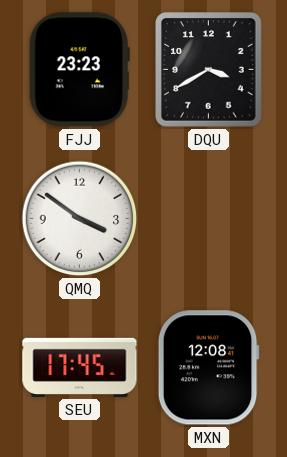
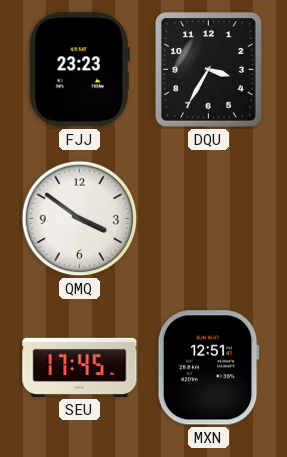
DQU: 3:40 -> 3:35
MXN: 12:08 -> 12:51
